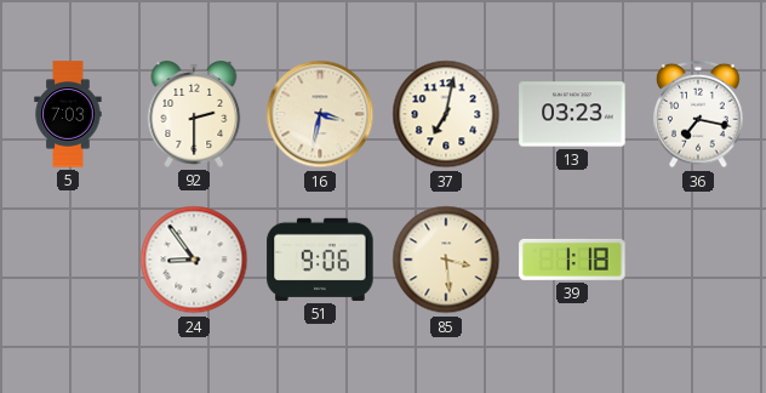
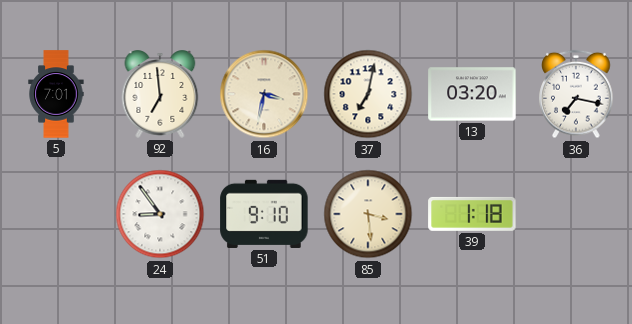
5: 7:03 -> 7:01
92: 2:30 -> 6:59
13: 03:23 -> 03:20
51: 9:06 -> 9:10
